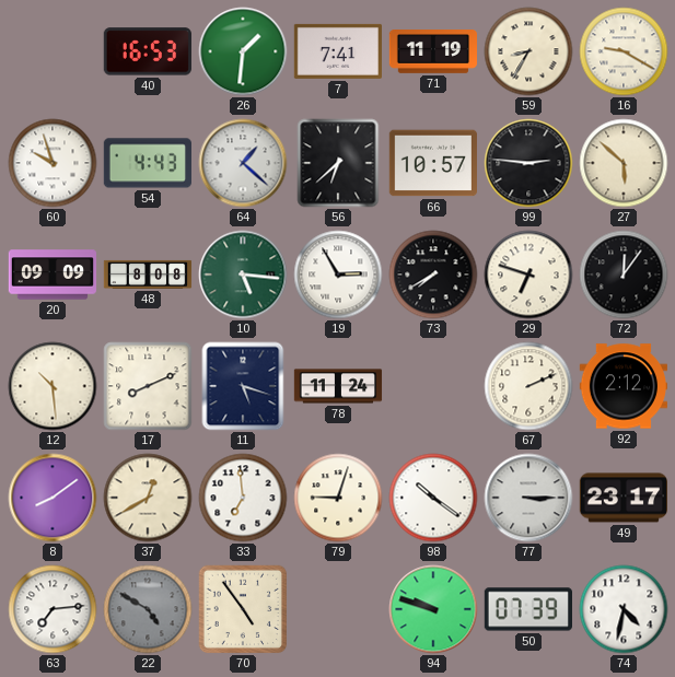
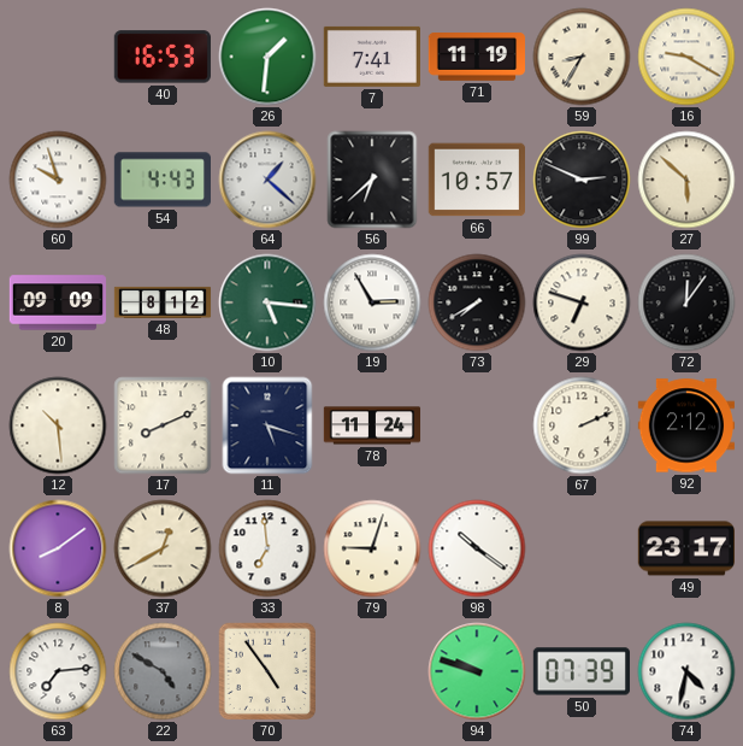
99: 2:46 -> 2:49
48: 8:08 -> 8:12
77: 3:15 -> none
